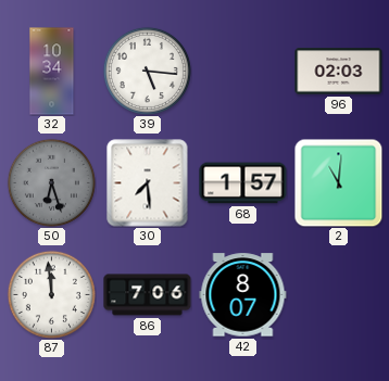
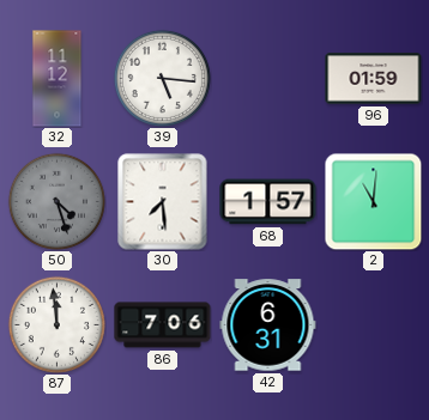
32: 10:34 -> 11:12
96: 02:03 -> 01:59
50: 6:27 -> 4:27
42: 8:07 -> 6:31
